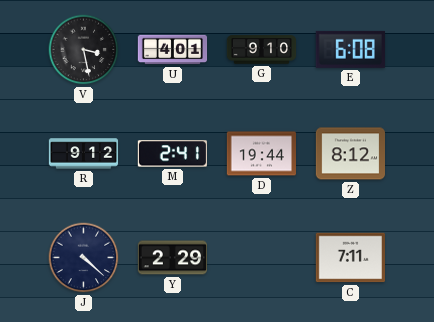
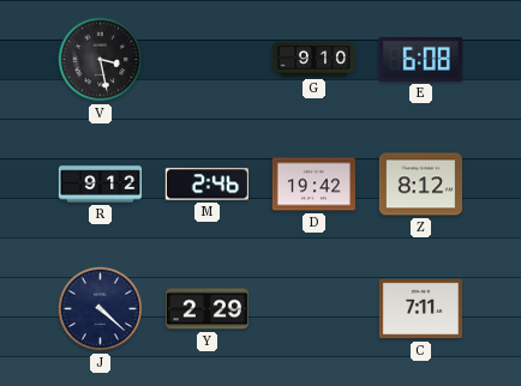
U: 4:01 -> none
M: 2:41 -> 2:46
D: 19:44 -> 19:42
